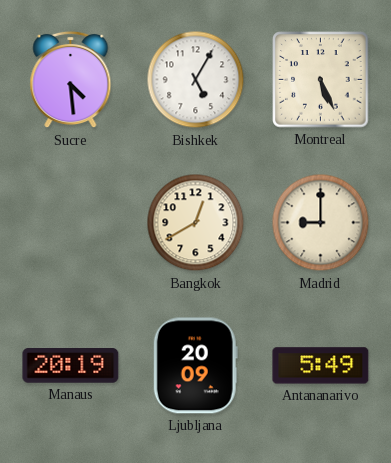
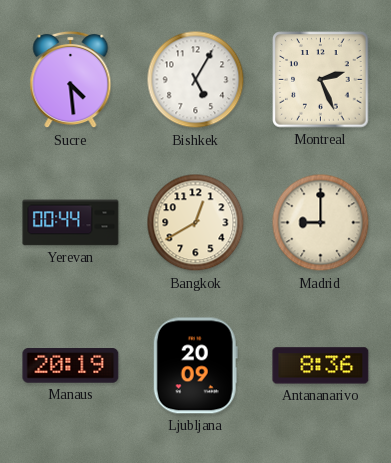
Montreal: 5:26 -> 2:26
Yerevan: none -> 00:44
Antananarivo: 5:49 -> 8:36
